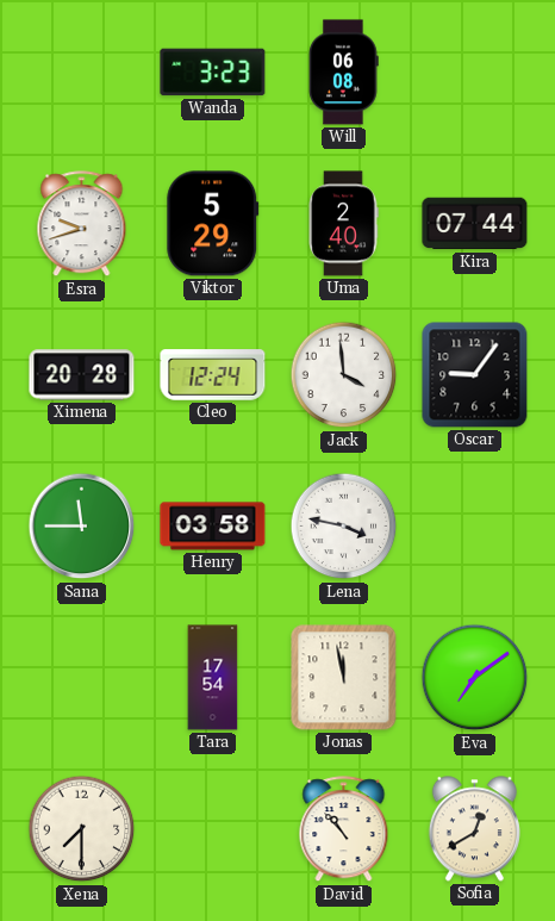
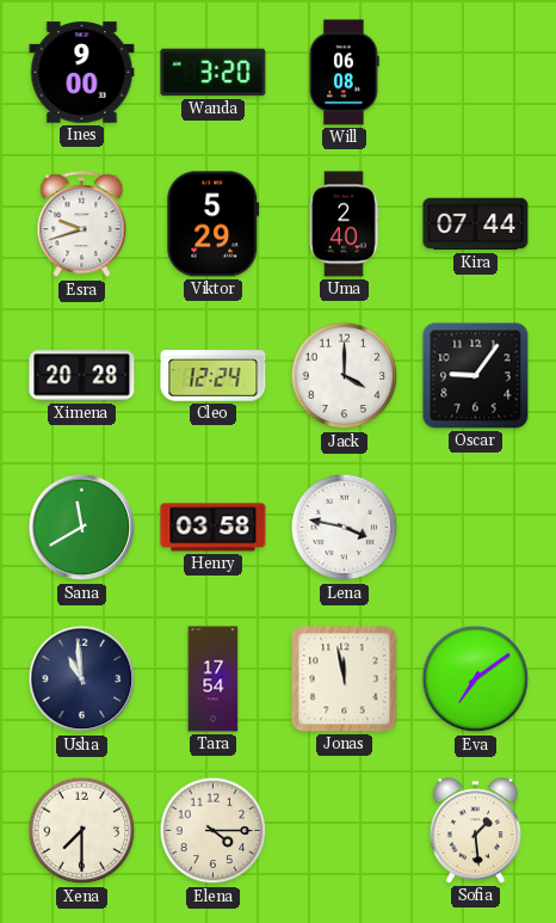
Ines: none -> 9:00
Wanda: 3:23 -> 3:20
Jack: 3:59 -> 4:00
Sana: 11:45 -> 11:40
Usha: none -> 10:59
Elena: none -> 4:15
David: 10:53 -> none
Sofia: 12:40 -> 1:29
